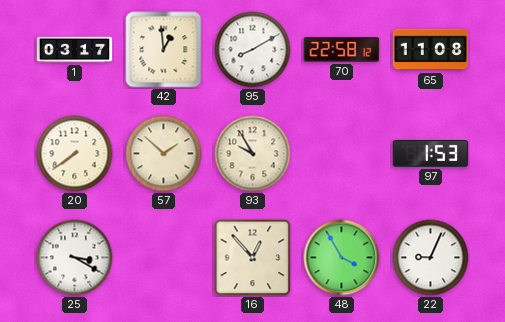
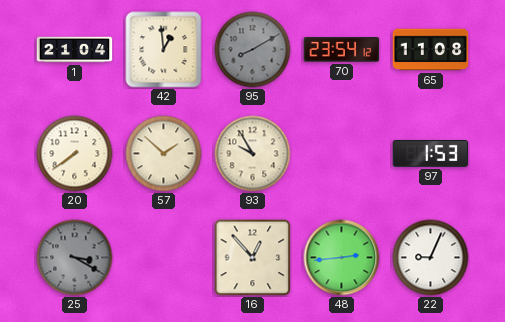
1: 03:17 -> 21:04
95 dial: white -> grey
70: 22:58 -> 23:54
25 dial: white -> grey
48: 3:55 -> 2:44
